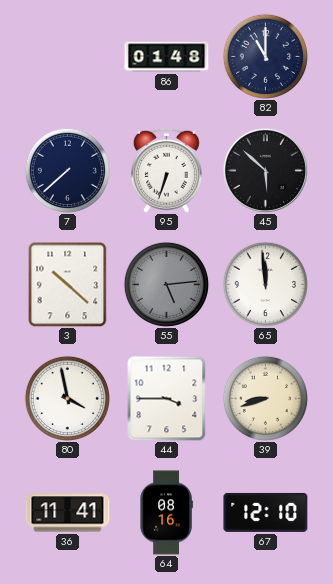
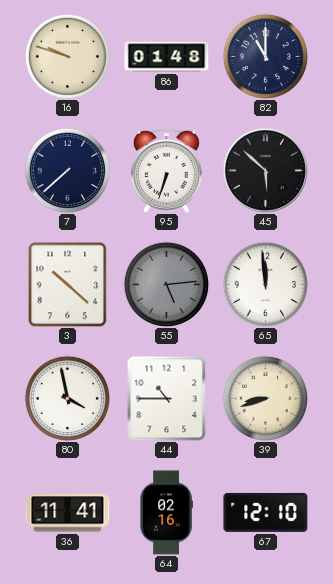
16: none -> 9:48
44: 3:45 -> 10:45
64: 08:16 -> 02:16
